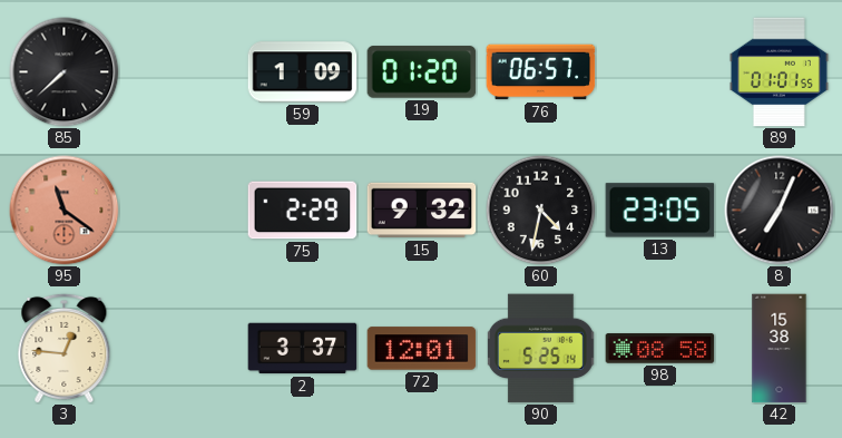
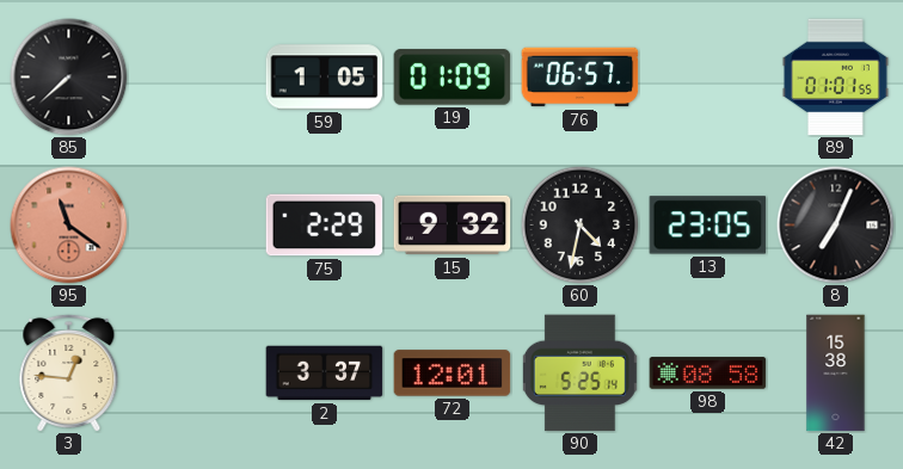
59: 1:09 -> 1:05
19: 01:20 -> 01:09
